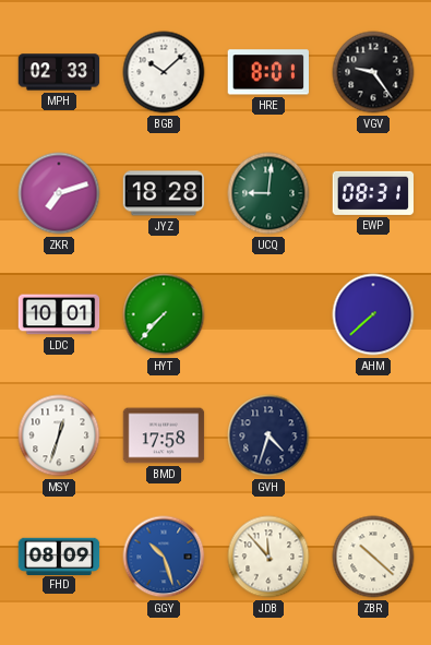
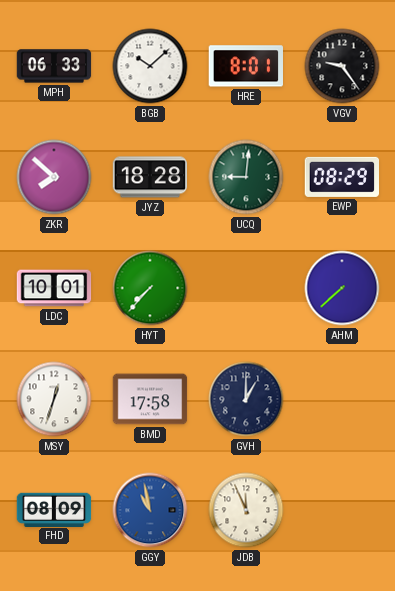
MPH: 02:33 -> 06:33
ZKR: 7:12 -> 7:52
EWP: 08:31 -> 08:29
GVH: 4:33 -> 1:00
GGY: 10:27 -> 10:58
JDB: 11:53 -> 11:56
ZBR: 10:22 -> none
